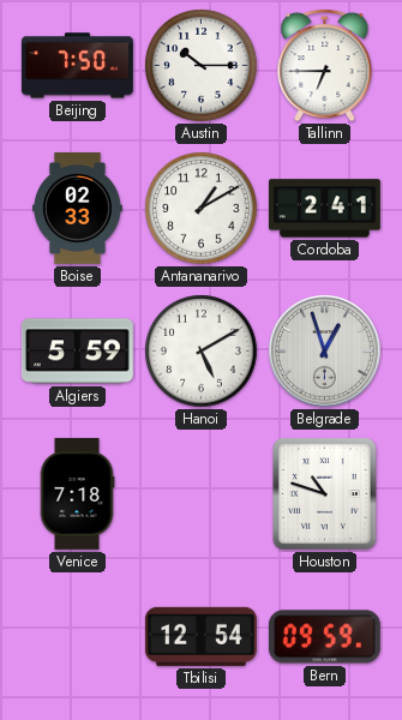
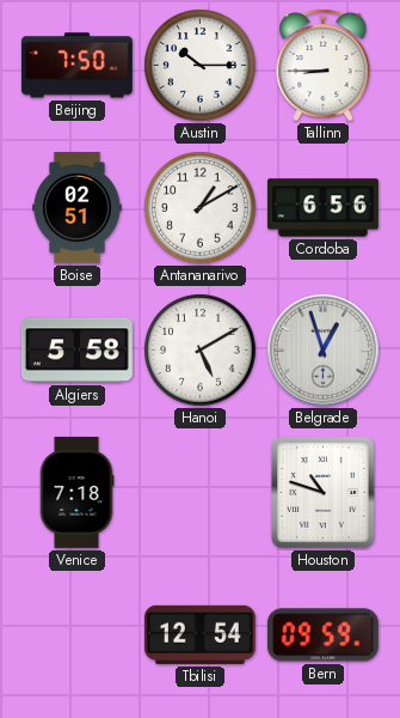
Tallinn: 6:45 -> 8:45
Boise: 02:33 -> 02:51
Cordoba: 2:41 -> 6:56
Algiers: 5:59 -> 5:58
